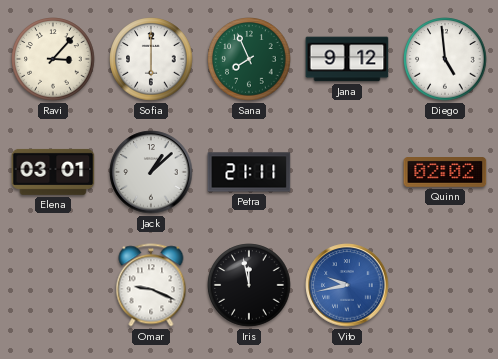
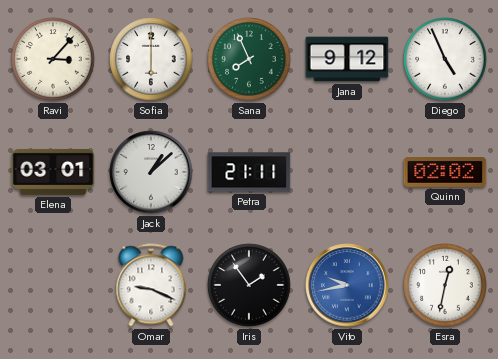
Diego: 4:59 -> 4:56
Iris: 11:58 -> 1:54
Esra: none -> 12:32
